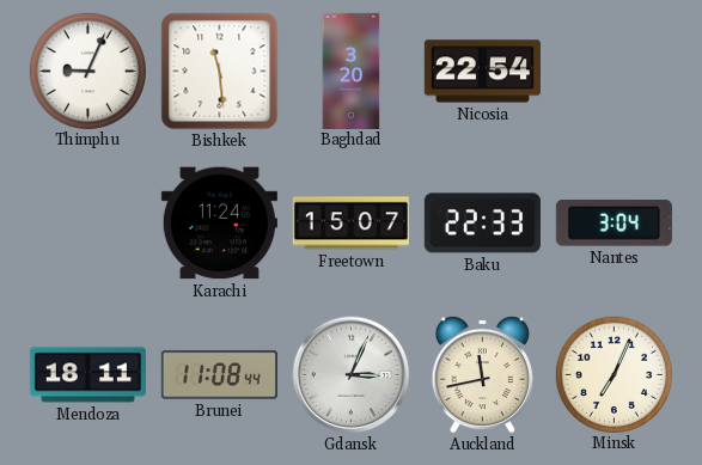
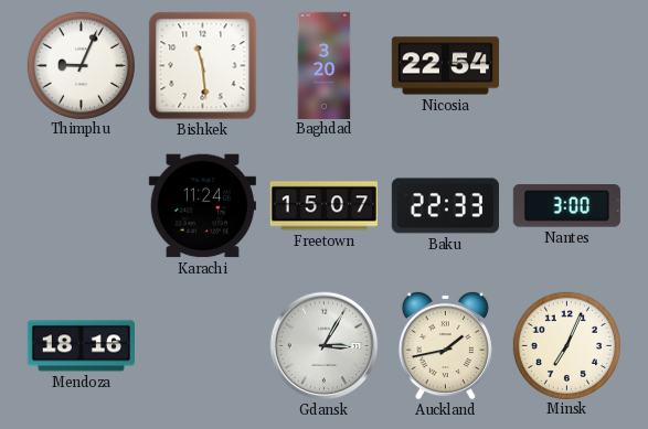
Nantes: 3:04 -> 3:00
Mendoza: 18:11 -> 18:16
Brunei: 11:08 -> none
Gdansk: 3:04 -> 3:05
Auckland: 11:43 -> 1:43
